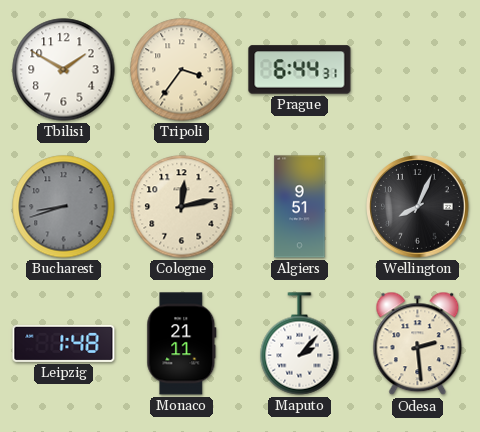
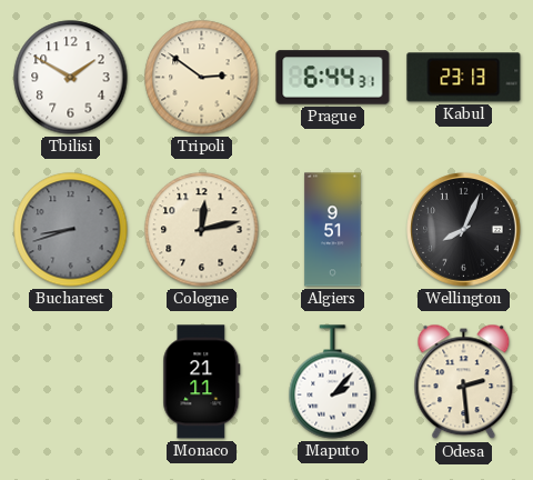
Tripoli: 3:36 -> 2:51
Kabul: none -> 23:13
Leipzig: 1:48 -> none
